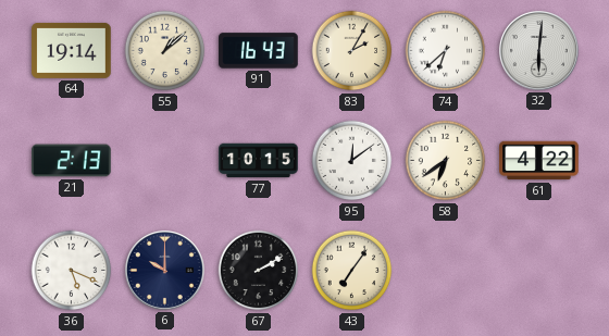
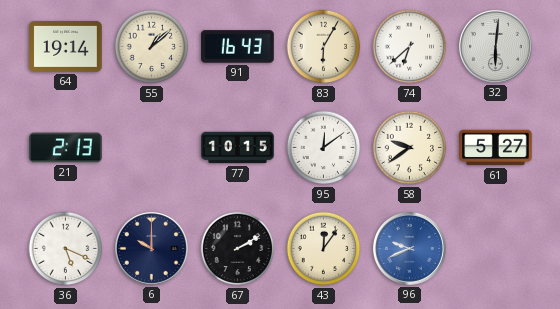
83: 2:05 -> 6:05
58: 6:39 -> 9:39
61: 4:22 -> 5:27
43: 7:06 -> 12:06
96: none -> 9:41
